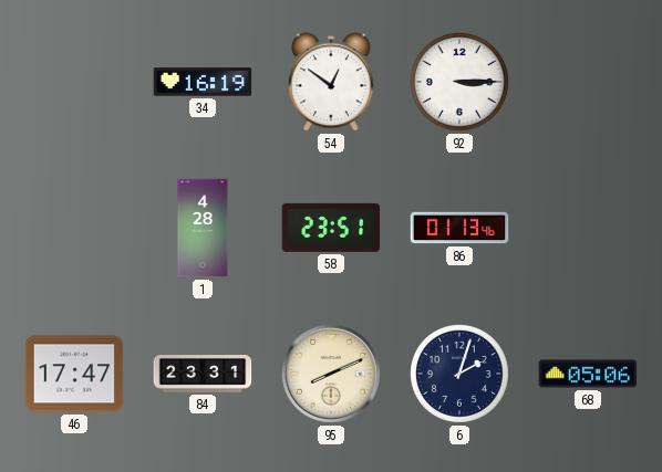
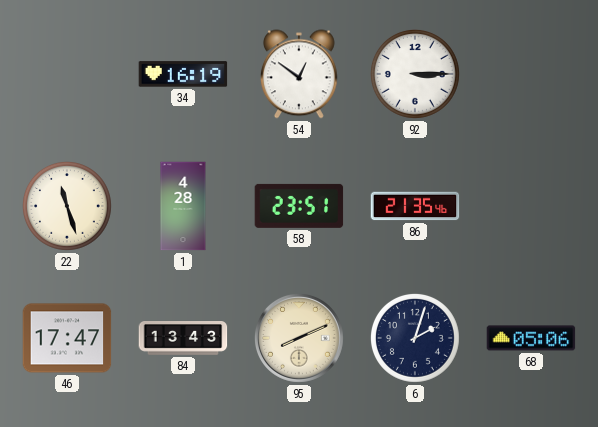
22: none -> 11:27
86: 01:13 -> 21:35
84: 23:31 -> 13:43
